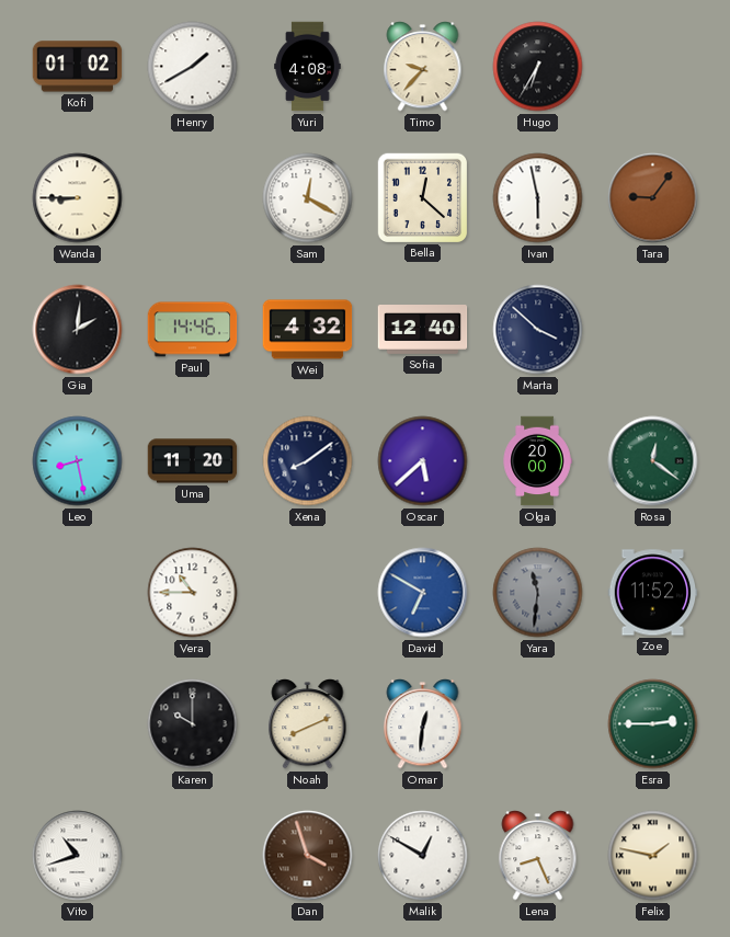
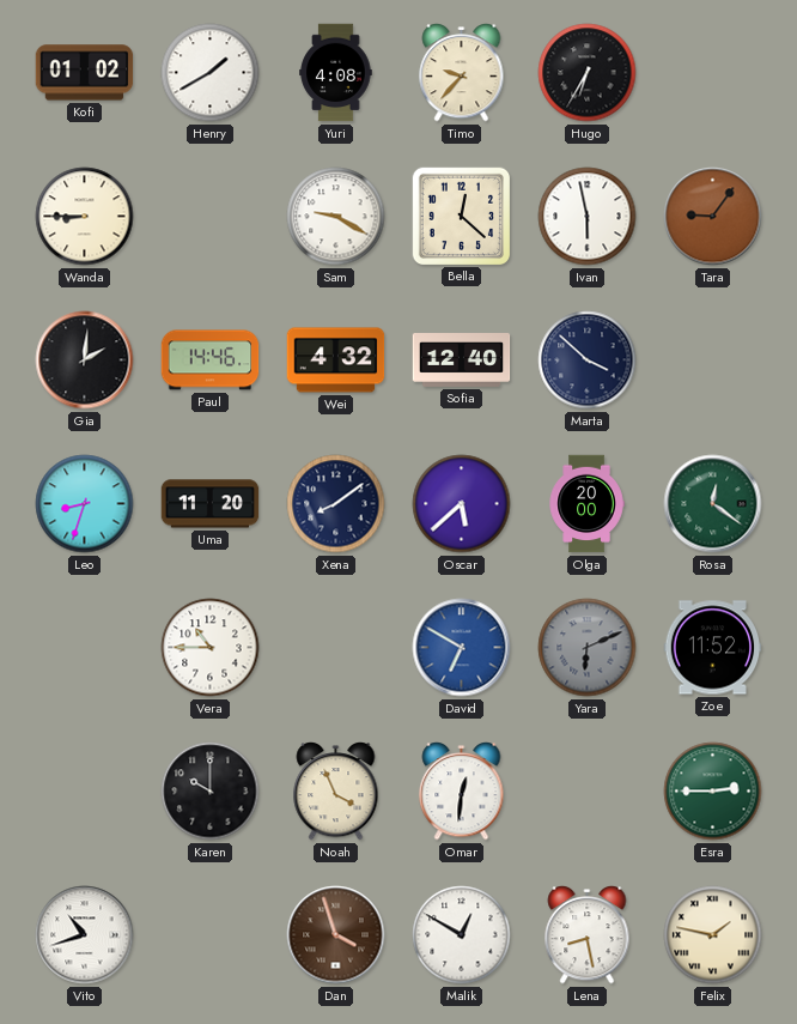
Sam: 12:20 -> 9:20
Leo: 8:28 -> 8:33
Yara: 11:31 -> 6:11
Noah: 8:11 -> 3:56
Lena: 8:26 -> 8:28
